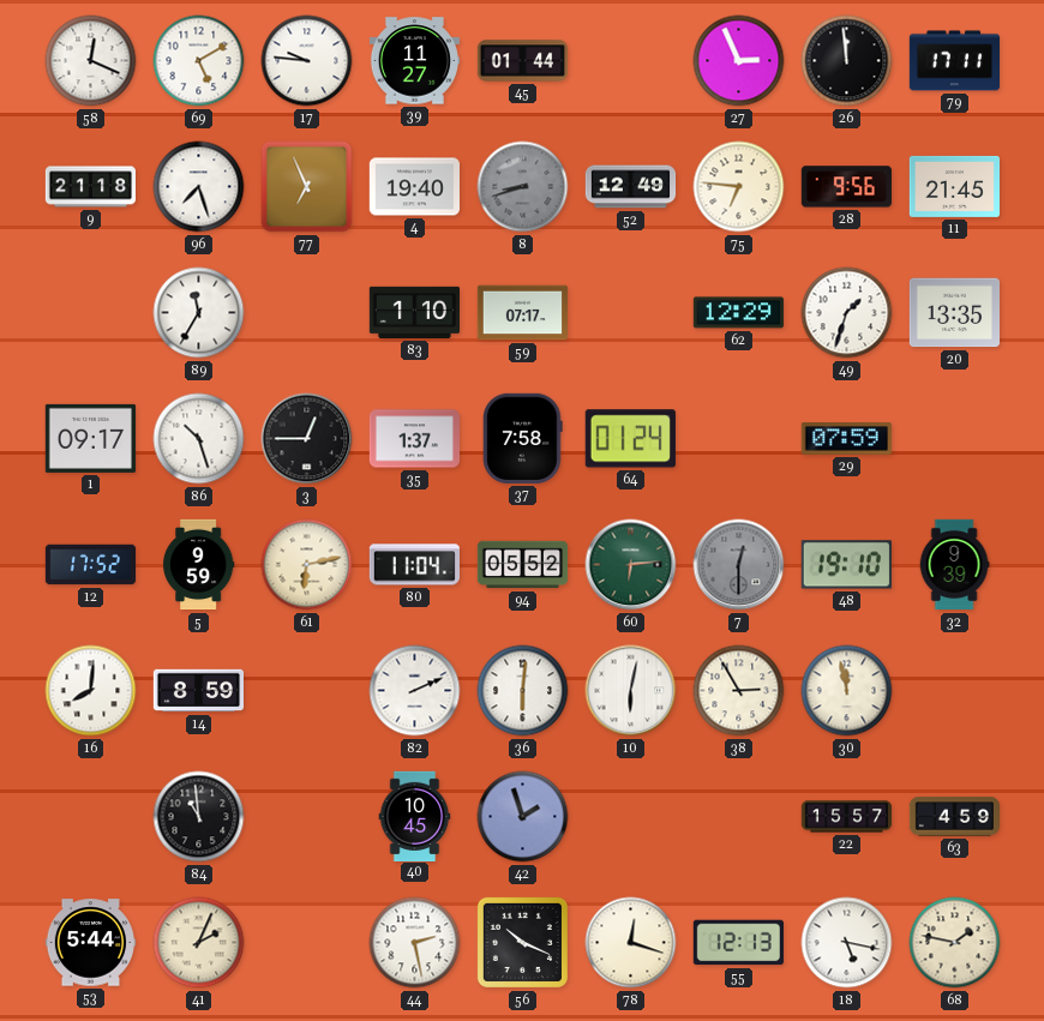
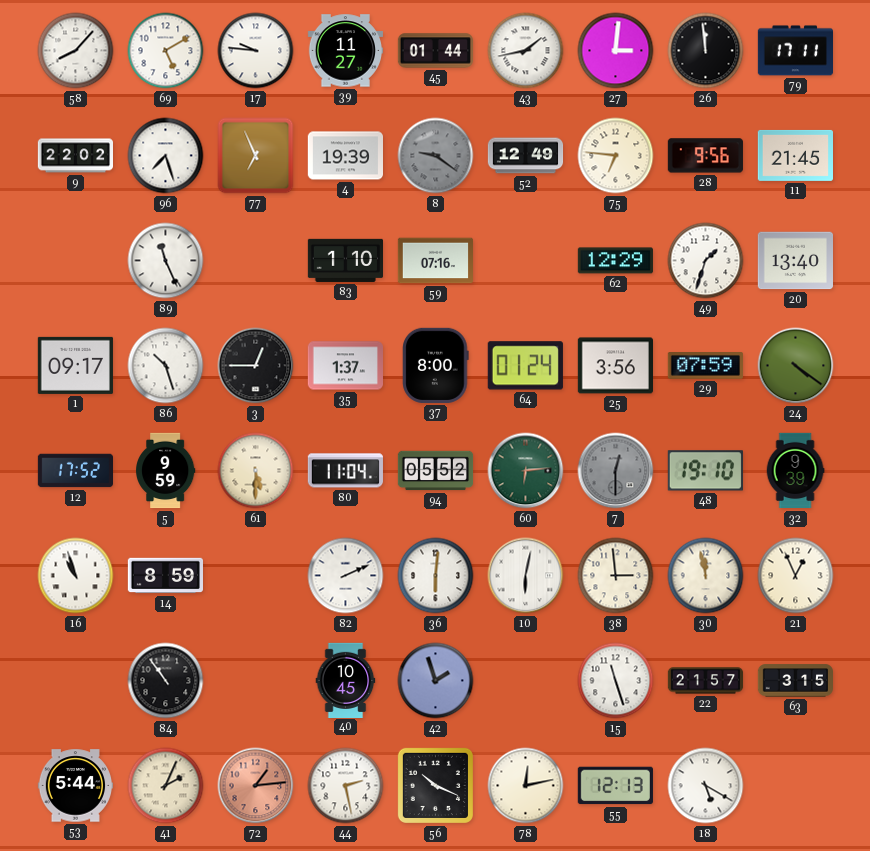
58: 12:19 -> 8:07
43: none -> 1:43
27: 2:56 -> 3:01
9: 21:18 -> 22:02
4: 19:40 -> 19:39
8: 8:42 -> 9:21
89: 11:35 -> 11:26
59: 07:17 -> 07:16
20: 13:35 -> 13:40
37: 7:58 -> 8:00
25: none -> 3:56
24: none -> 4:21
61: 6:13 -> 5:30
16: 8:01 -> 10:57
38: 2:55 -> 2:59
21: none -> 12:56
84: 10:59 -> 10:54
15: none -> 11:27
22: 15:57 -> 21:57
63: 4:59 -> 3:15
72: none -> 1:14
78: 12:18 -> 12:13
18: 5:17 -> 5:20
68: 1:47 -> none
